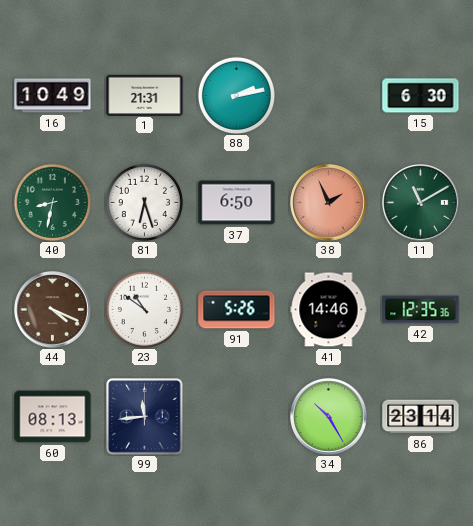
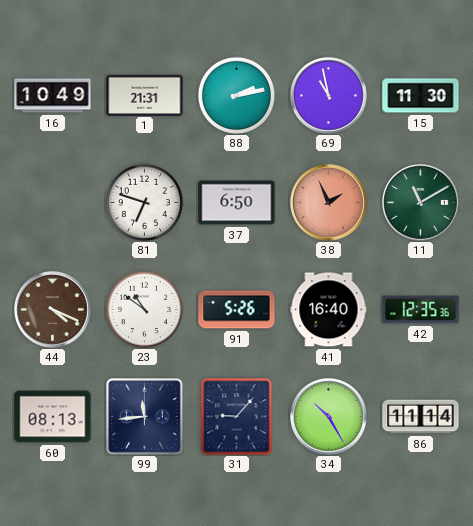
69: none -> 10:58
15: 6:30 -> 11:30
40: 8:32 -> none
81: 6:27 -> 6:48
41: 14:46 -> 16:40
31: none -> 9:07
86: 23:14 -> 11:14
